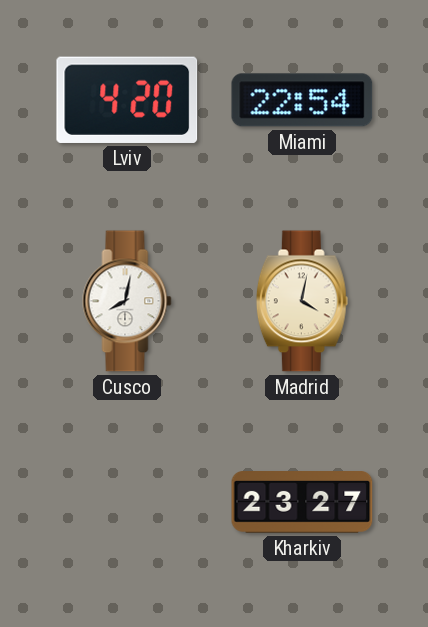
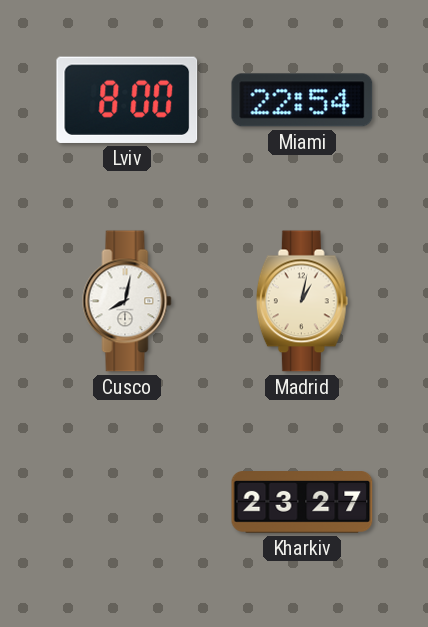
Lviv: 4:20 -> 8:00
Madrid: 4:02 -> 1:02
